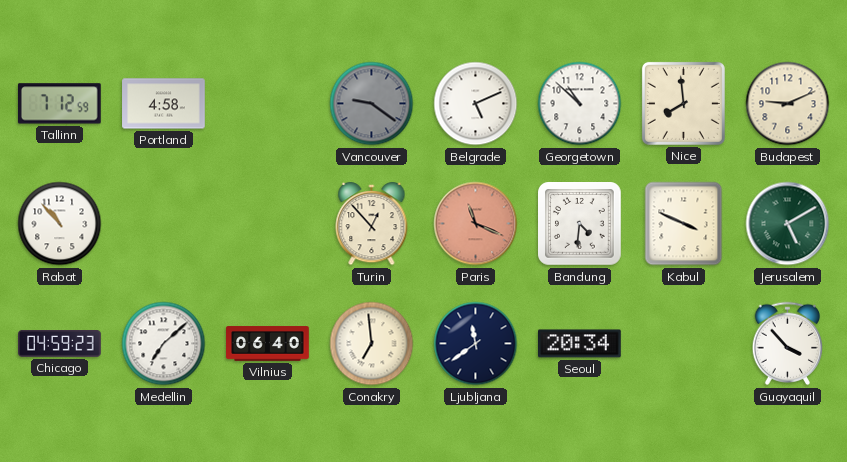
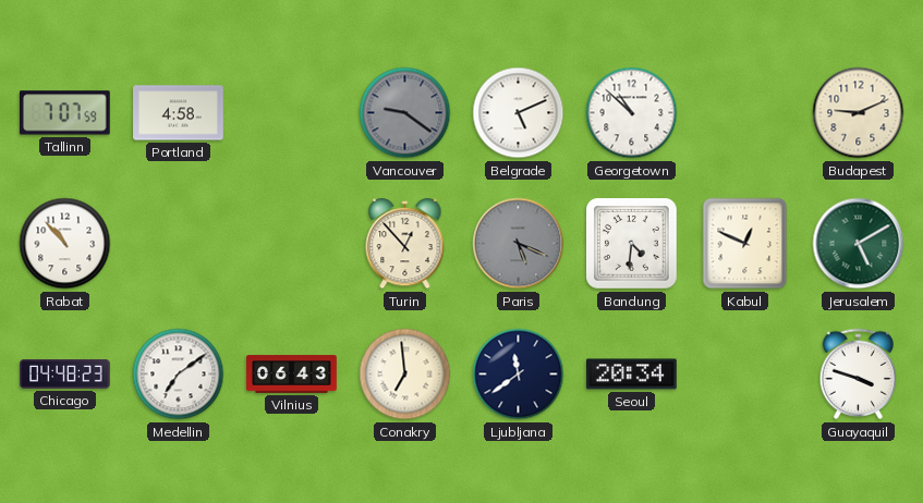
Tallinn: 7:12 -> 7:07
Nice: 7:59 -> none
Paris: 11:19 -> 5:19
Paris dial: salmon -> grey
Kabul: 3:49 -> 12:49
Chicago: 04:59 -> 04:48
Medellin: 7:08 -> 7:09
Vilnius: 06:40 -> 06:43
Guayaquil: 3:53 -> 3:48
